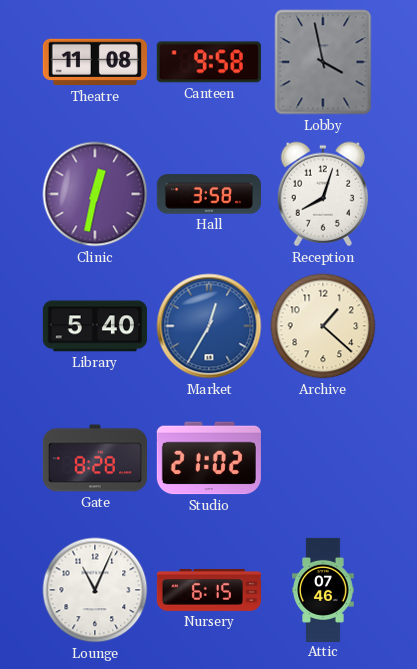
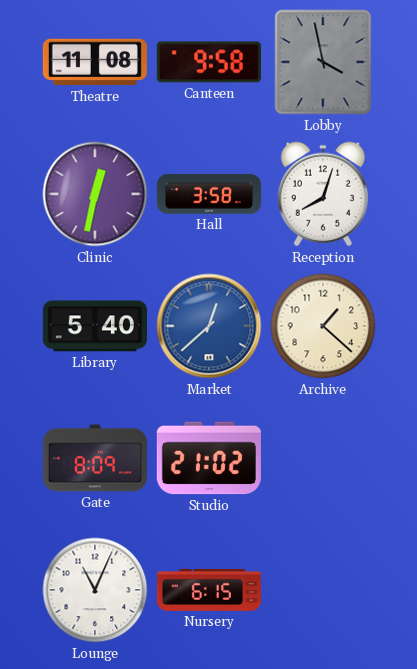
Market: 12:35 -> 12:38
Gate: 8:28 -> 8:09
Attic: 07:46 -> none
